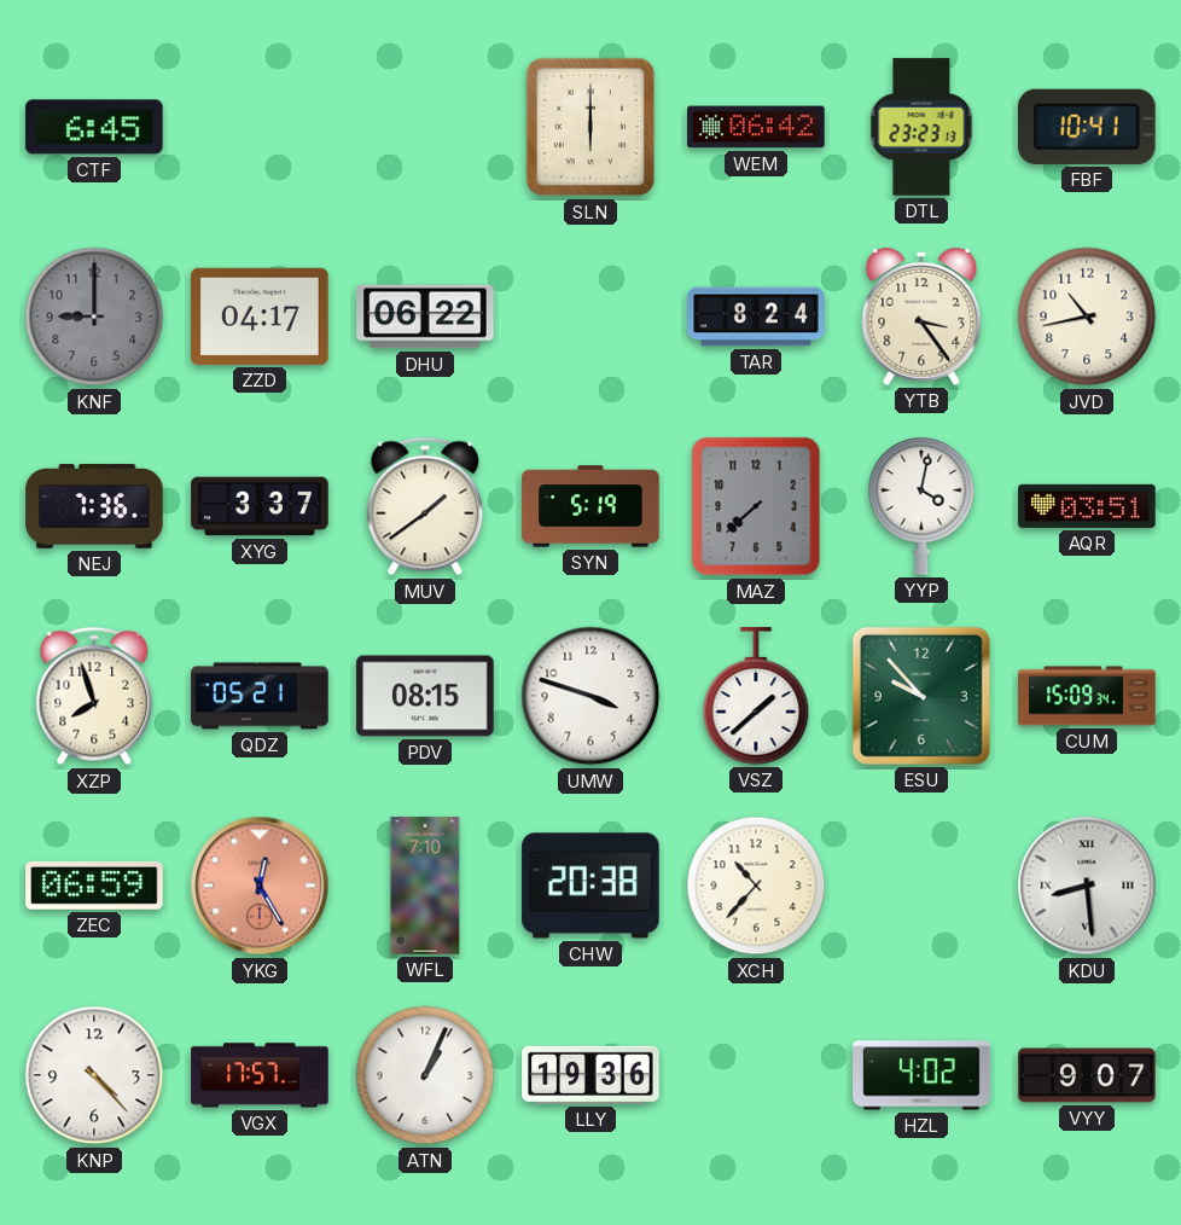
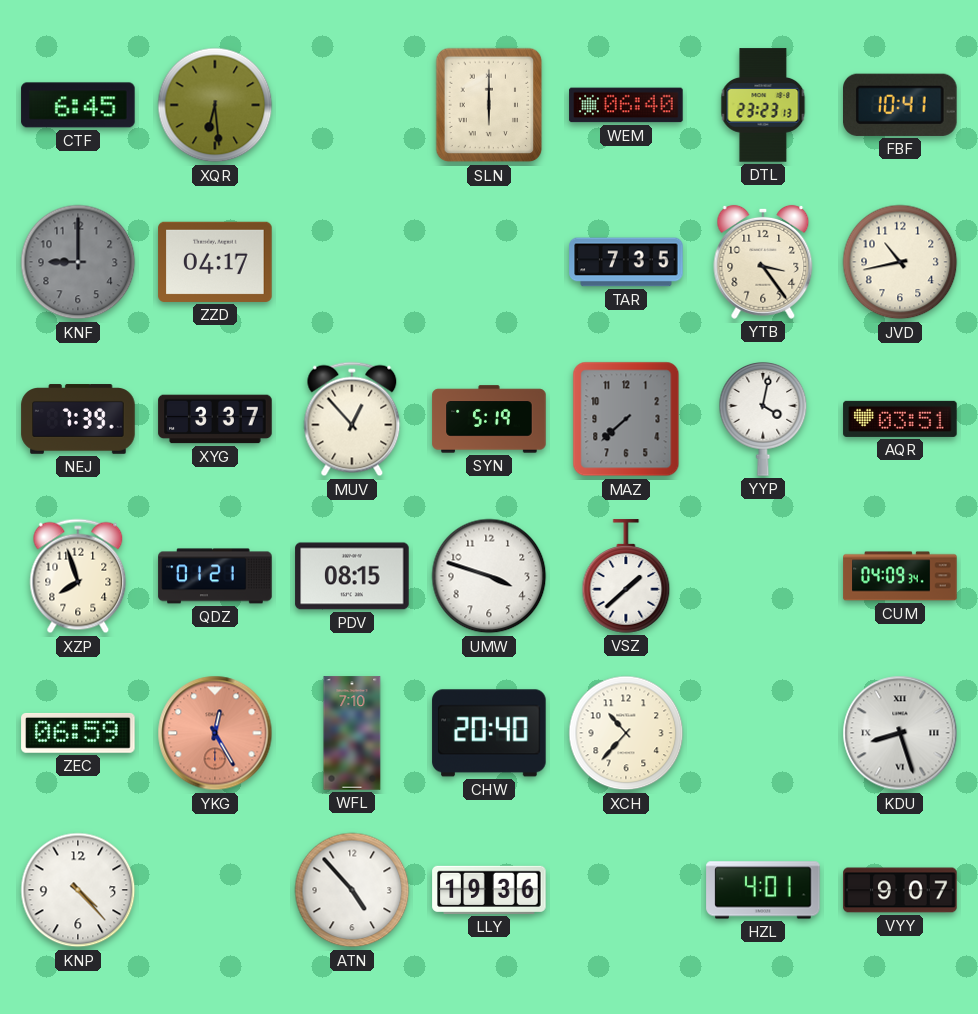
XQR: none -> 6:29
WEM: 06:42 -> 06:40
DHU: 06:22 -> none
TAR: 8:24 -> 7:35
NEJ: 7:36 -> 7:39
MUV: 1:39 -> 12:53
QDZ: 05:21 -> 01:21
ESU: 9:53 -> none
CUM: 15:09 -> 04:09
CHW: 20:38 -> 20:40
KDU: 8:29 -> 8:27
VGX: 17:57 -> none
ATN: 1:04 -> 4:53
HZL: 4:02 -> 4:01
